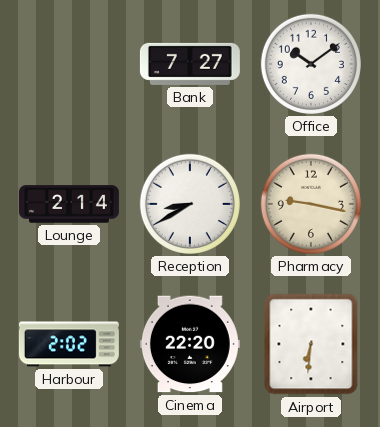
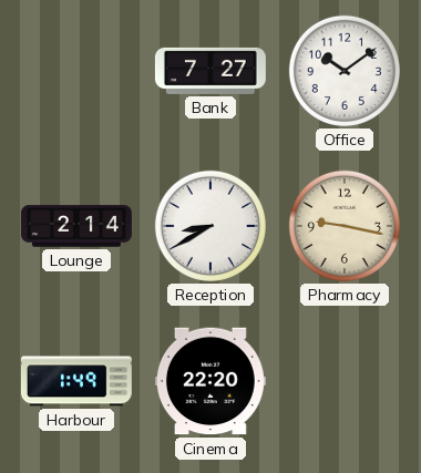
Harbour: 2:02 -> 1:49
Airport: 6:31 -> none
